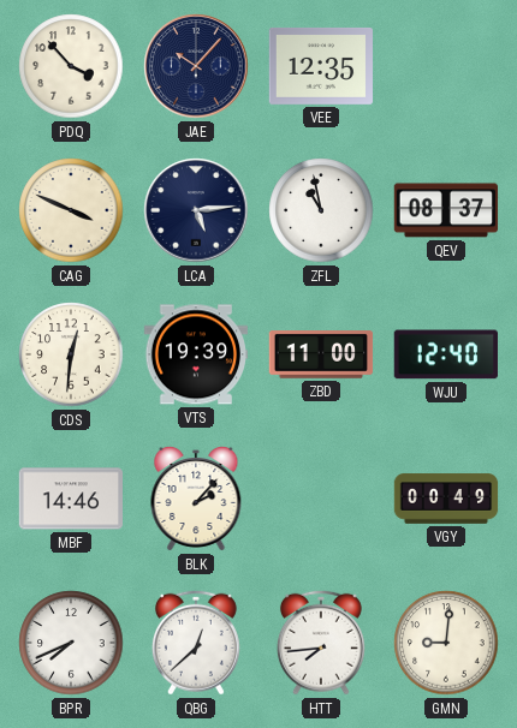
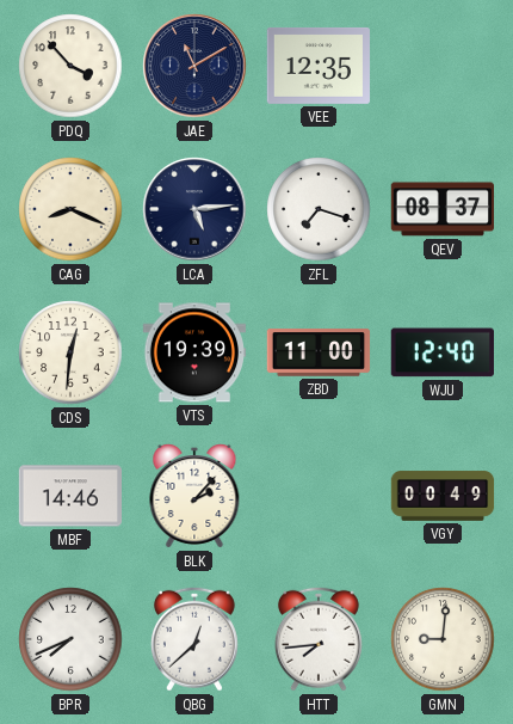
JAE: 10:07 -> 11:10
CAG: 3:49 -> 8:19
ZFL: 10:58 -> 7:18
